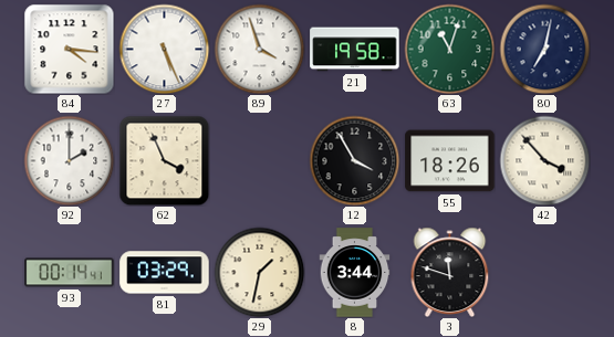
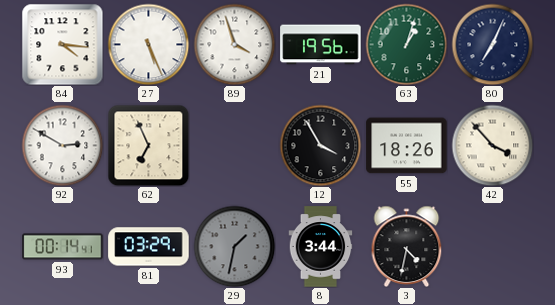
21: 19:58 -> 19:56
63: 11:03 -> 1:03
80: 7:02 -> 7:04
92: 2:00 -> 2:50
62: 3:56 -> 6:56
29 dial: cream -> grey
3: 11:48 -> 4:32
